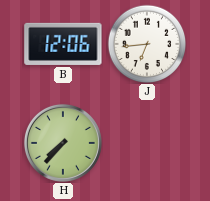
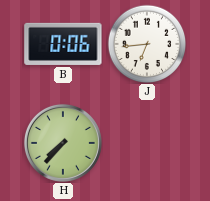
B: 12:06 -> 0:06
